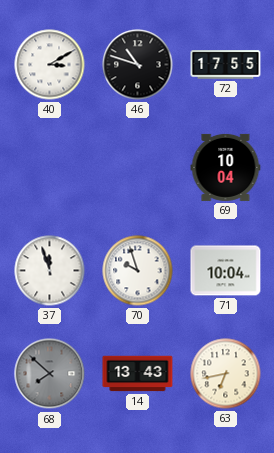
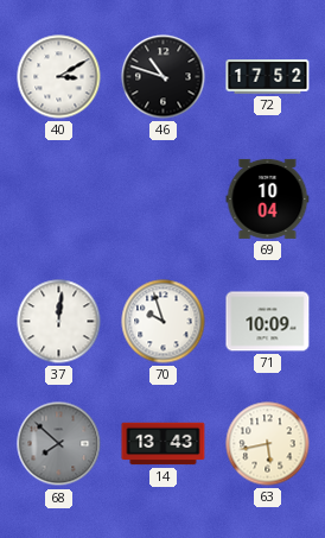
72: 17:55 -> 17:52
37: 11:57 -> 12:01
71: 10:04 -> 10:09
63: 6:43 -> 5:43
